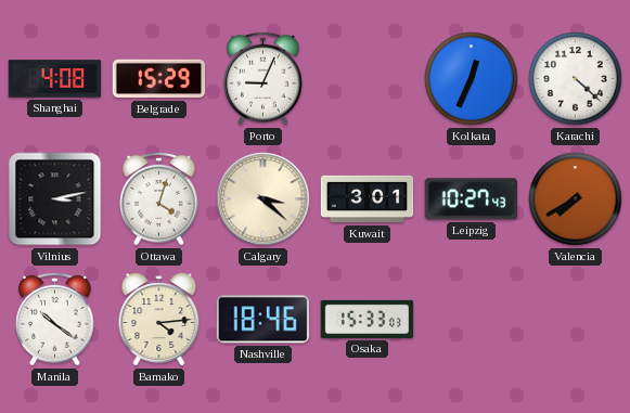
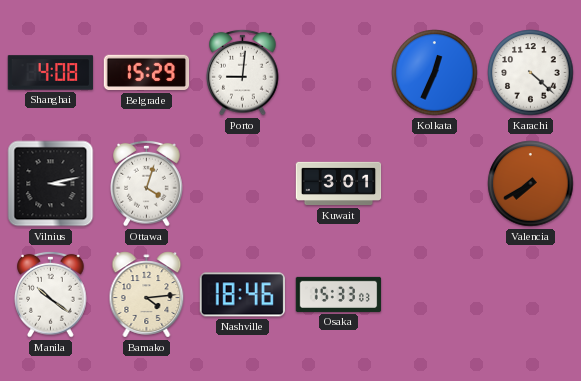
Porto: 9:04 -> 9:01
Calgary: 3:22 -> none
Leipzig: 10:27 -> none
